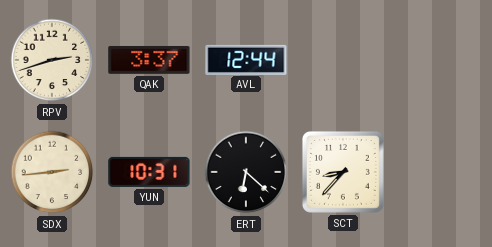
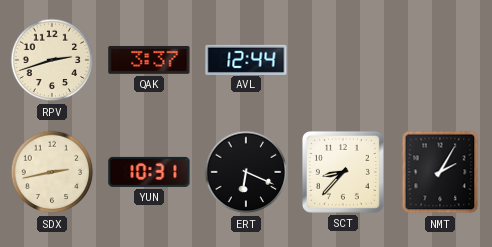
SDX: 2:44 -> 2:43
ERT: 6:22 -> 6:19
NMT: none -> 2:05
